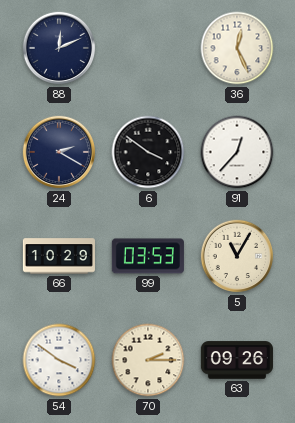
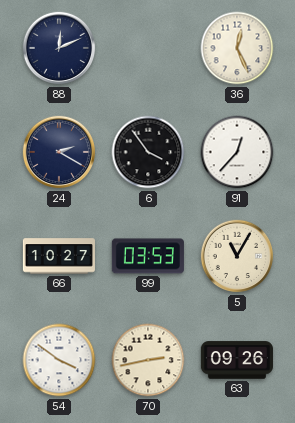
6: 3:51 -> 3:54
66: 10:29 -> 10:27
70: 2:15 -> 2:43
